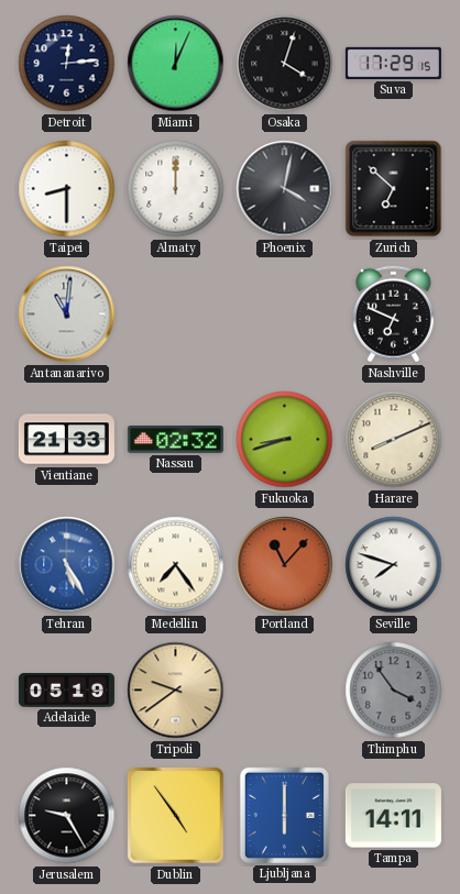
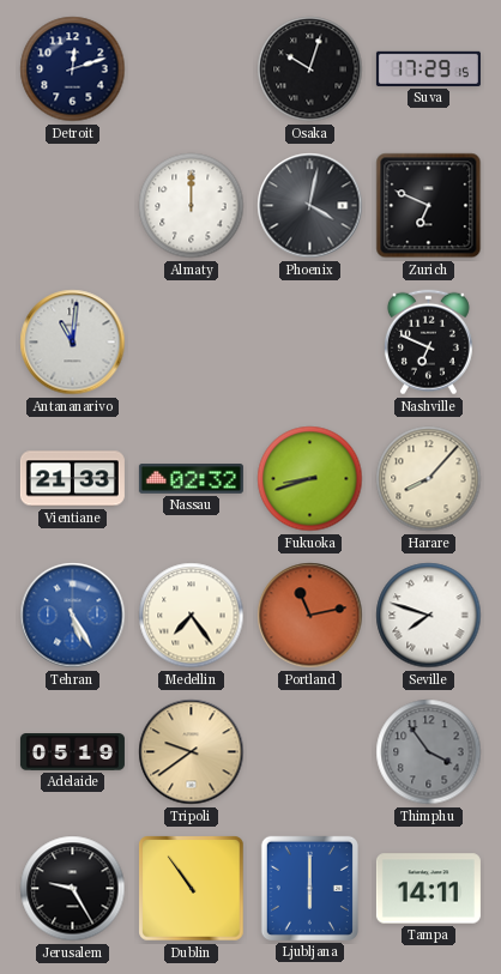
Detroit: 12:14 -> 12:12
Miami: 12:04 -> none
Osaka: 4:03 -> 10:03
Taipei: 8:30 -> none
Zurich: 6:52 -> 6:49
Harare: 8:11 -> 8:07
Portland: 11:07 -> 11:13
Dublin: 4:54 -> 10:54
